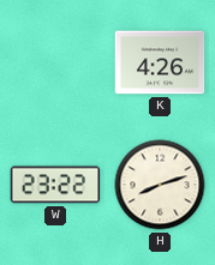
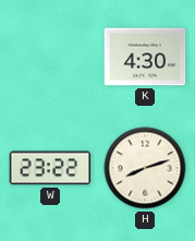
K: 4:26 -> 4:30
